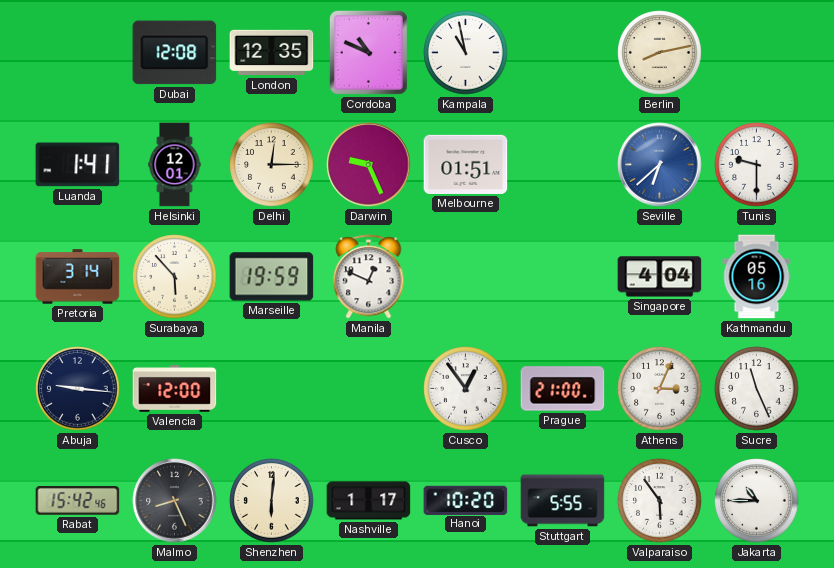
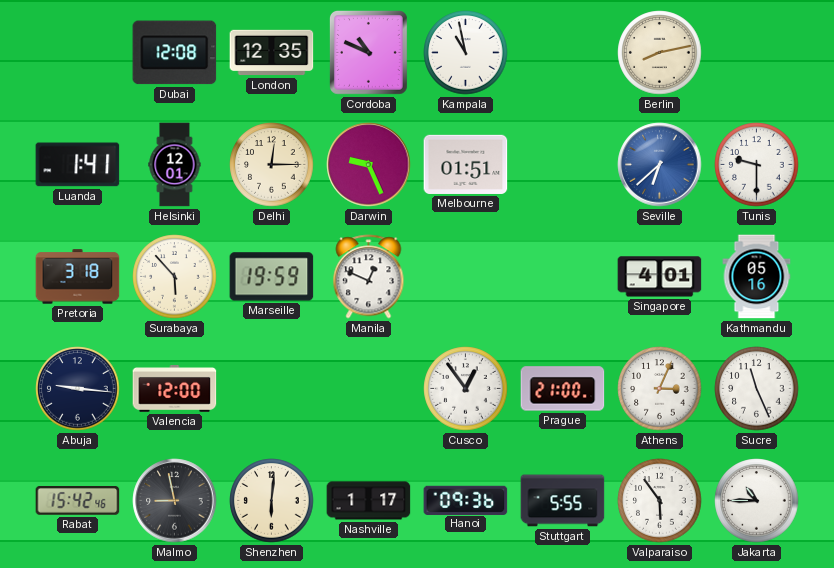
Pretoria: 3:14 -> 3:18
Singapore: 4:04 -> 4:01
Malmo: 8:26 -> 8:58
Hanoi: 10:20 -> 09:36
